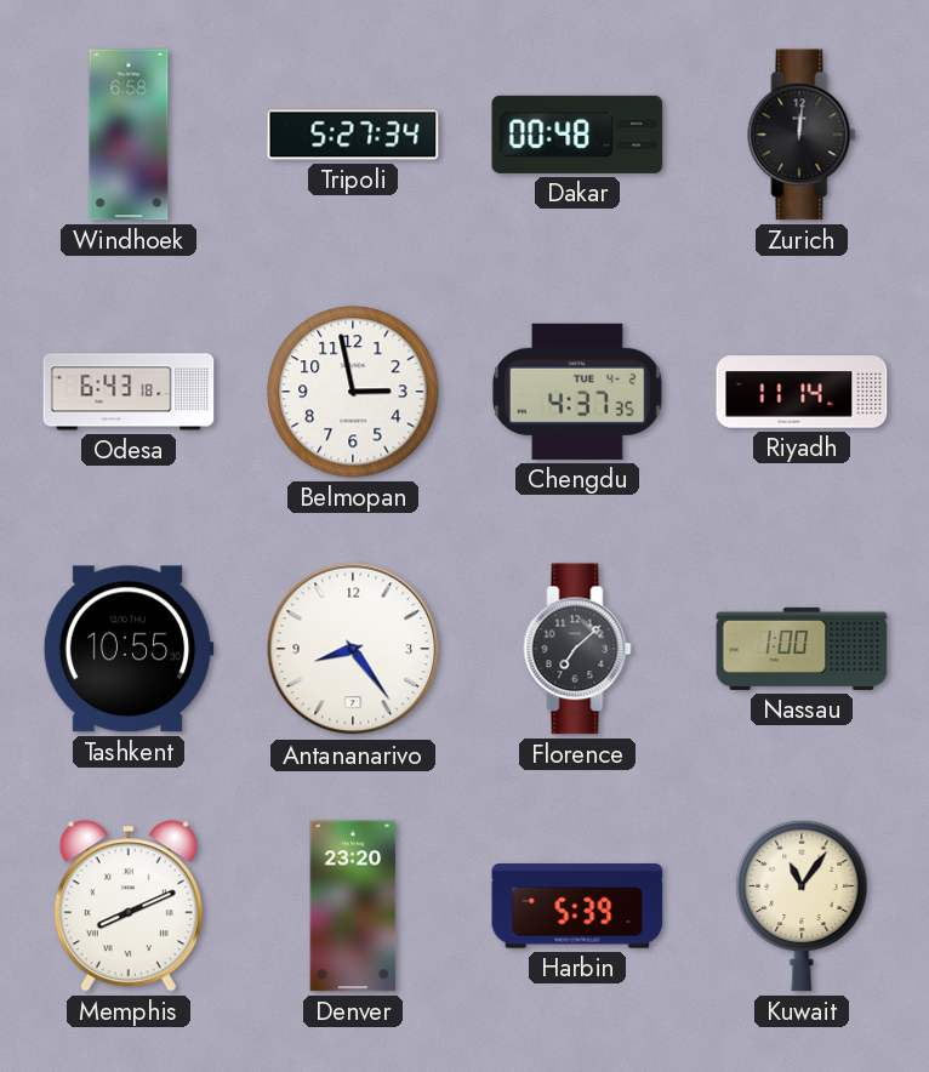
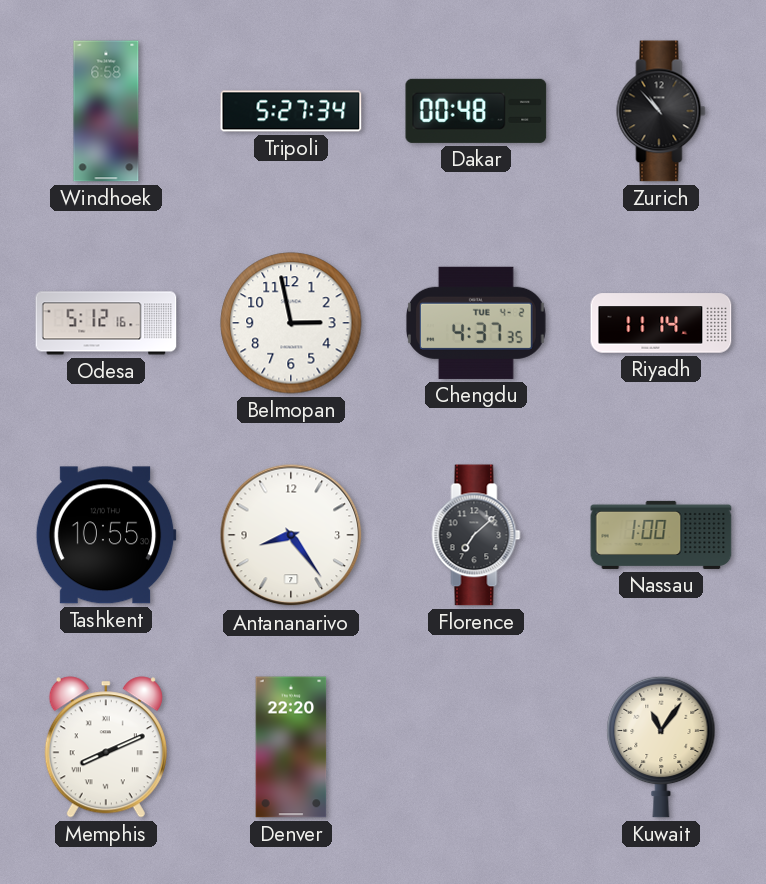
Zurich: 12:01 -> 10:53
Odesa: 6:43 -> 5:12
Denver: 23:20 -> 22:20
Harbin: 5:39 -> none
